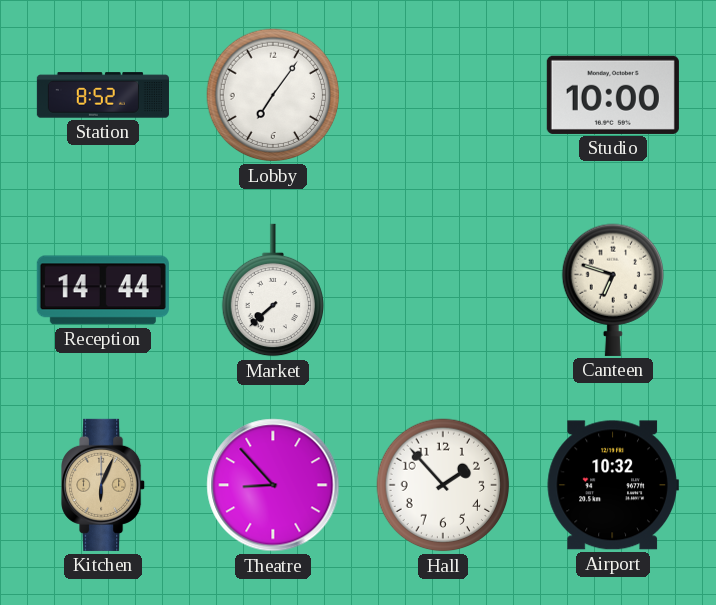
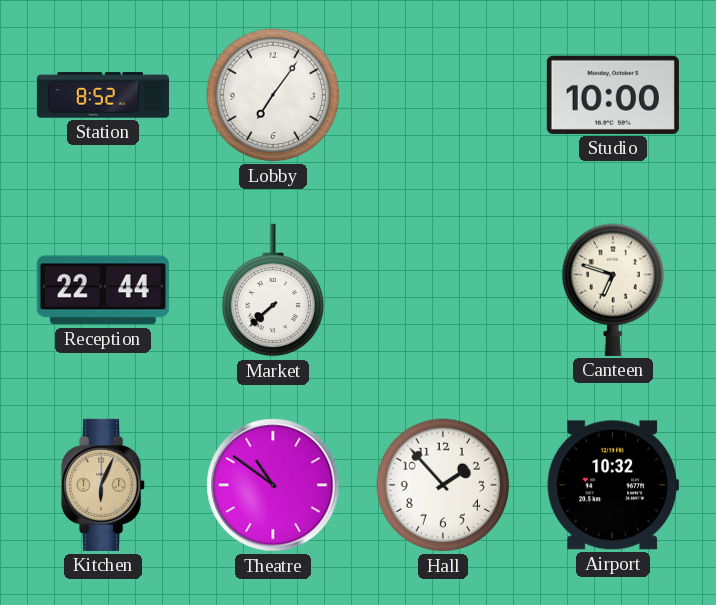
Reception: 14:44 -> 22:44
Theatre: 8:53 -> 10:51
